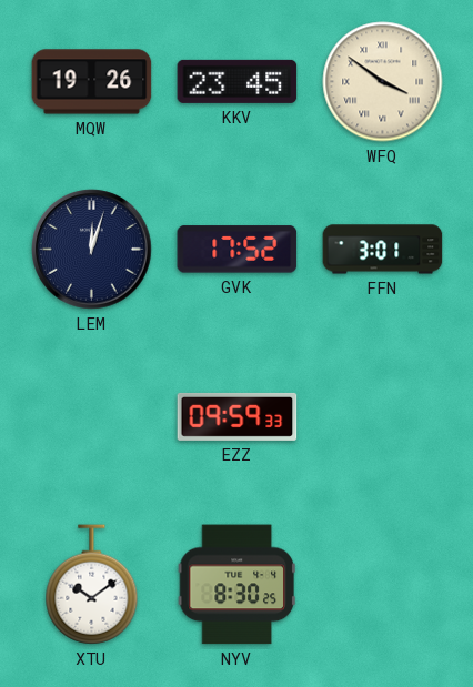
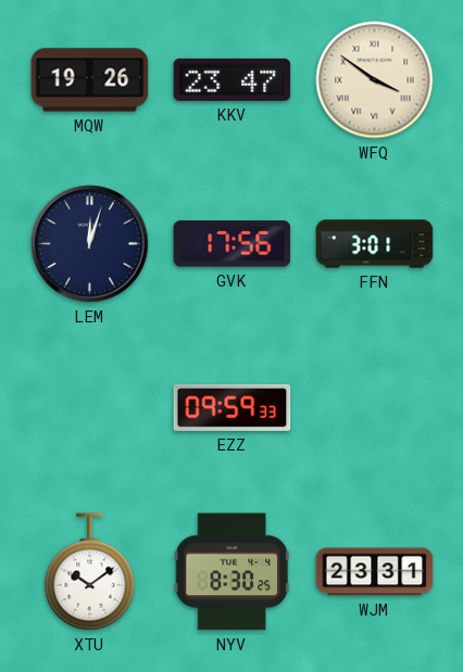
KKV: 23:45 -> 23:47
GVK: 17:52 -> 17:56
WJM: none -> 23:31
